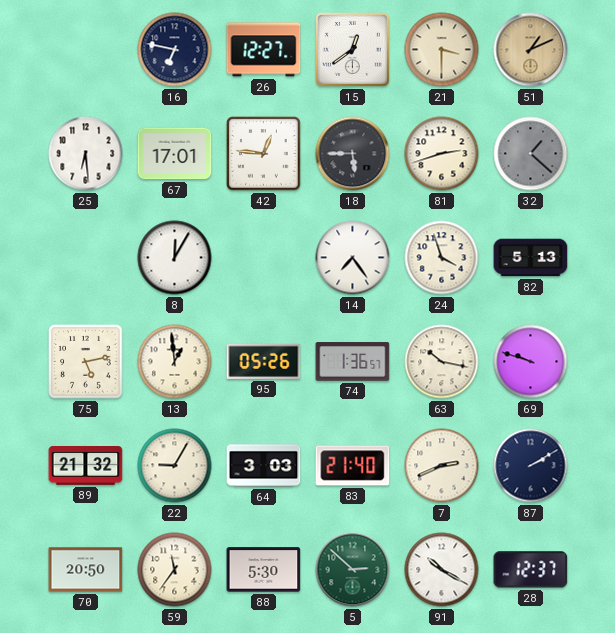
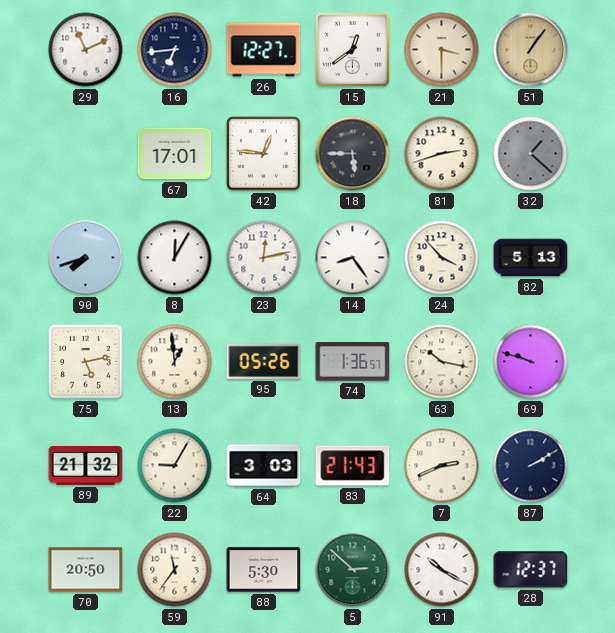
29: none -> 11:11
16: 6:47 -> 6:44
51: 1:11 -> 1:06
25: 6:29 -> none
90: none -> 7:42
23: none -> 12:13
14: 7:24 -> 8:24
24: 3:57 -> 3:53
83: 21:40 -> 21:43
